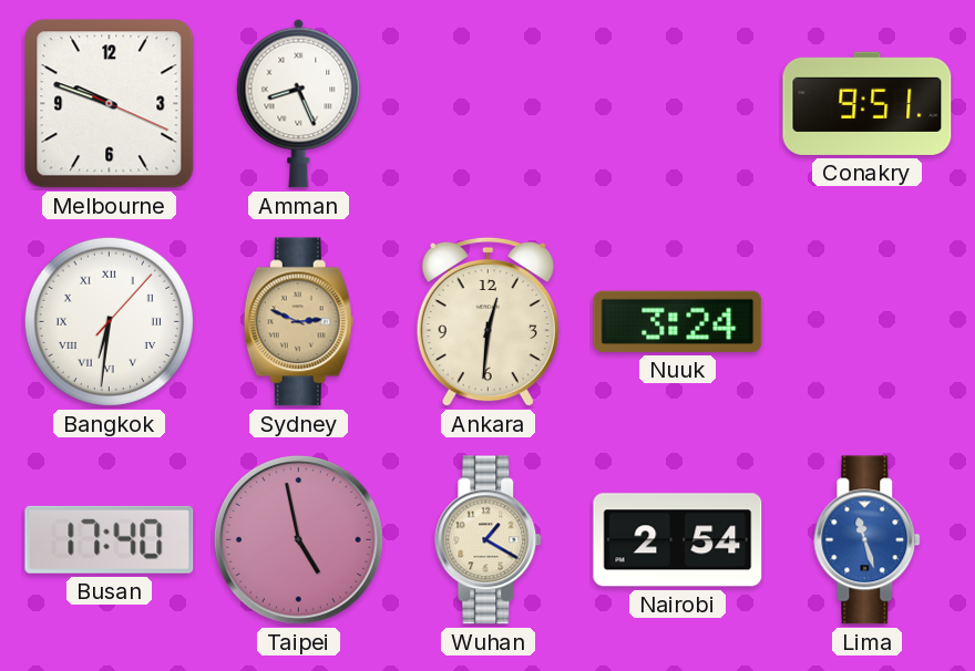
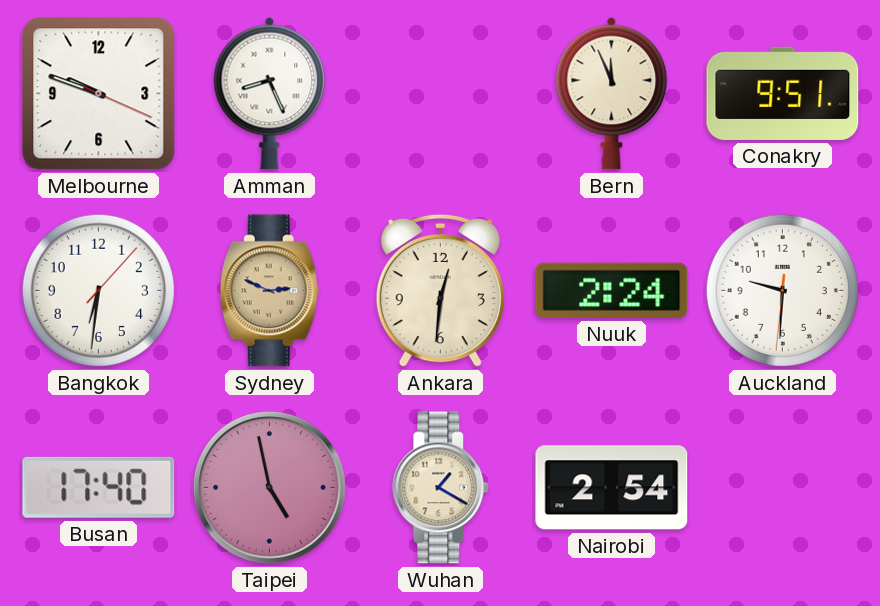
Bern: none -> 11:56
Bangkok numerals: Roman -> Arabic
Nuuk: 3:24 -> 2:24
Auckland: none -> 9:30
Lima: 11:27 -> none
